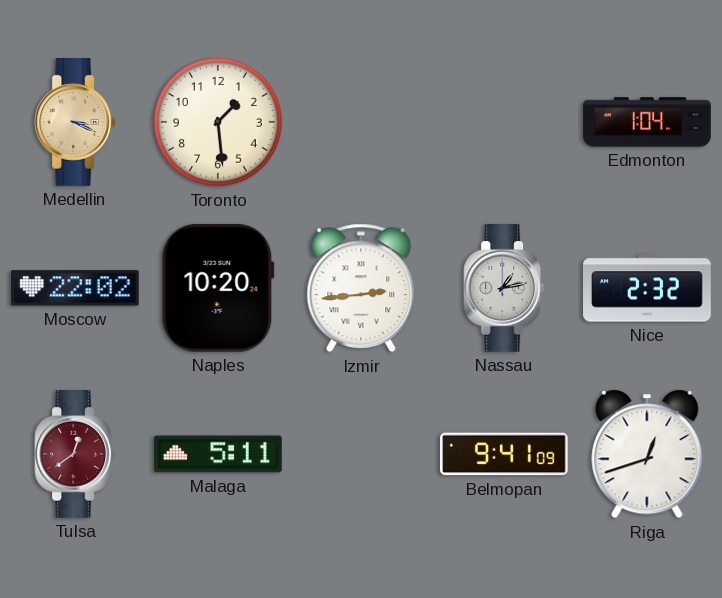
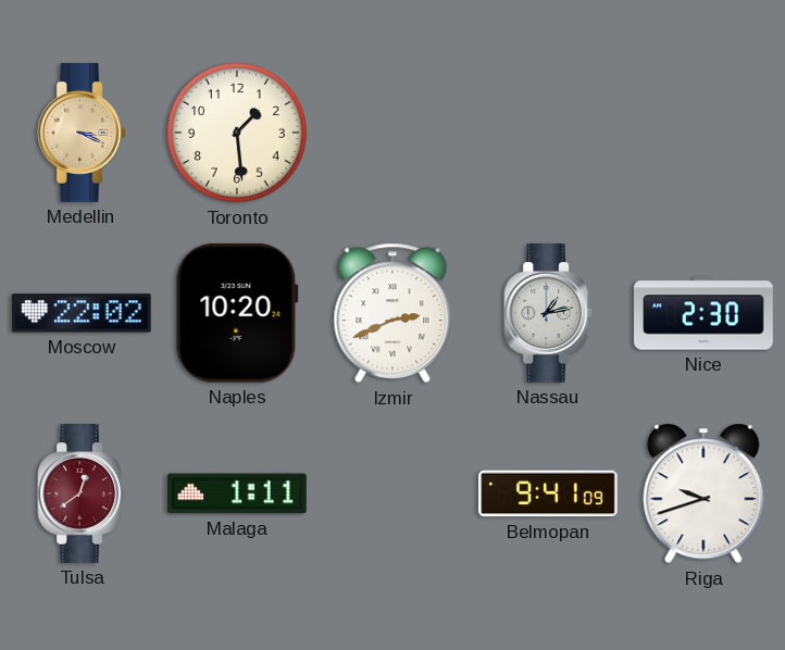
Edmonton: 1:04 -> none
Izmir: 2:44 -> 2:41
Nice: 2:32 -> 2:30
Malaga: 5:11 -> 1:11
Riga: 12:42 -> 9:42
